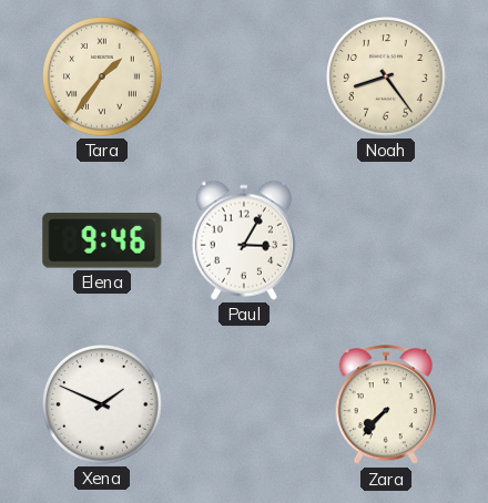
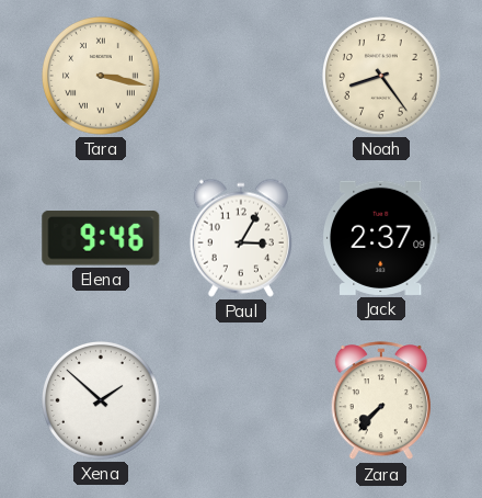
Tara: 1:36 -> 3:17
Jack: none -> 2:37
Xena: 1:49 -> 1:52
